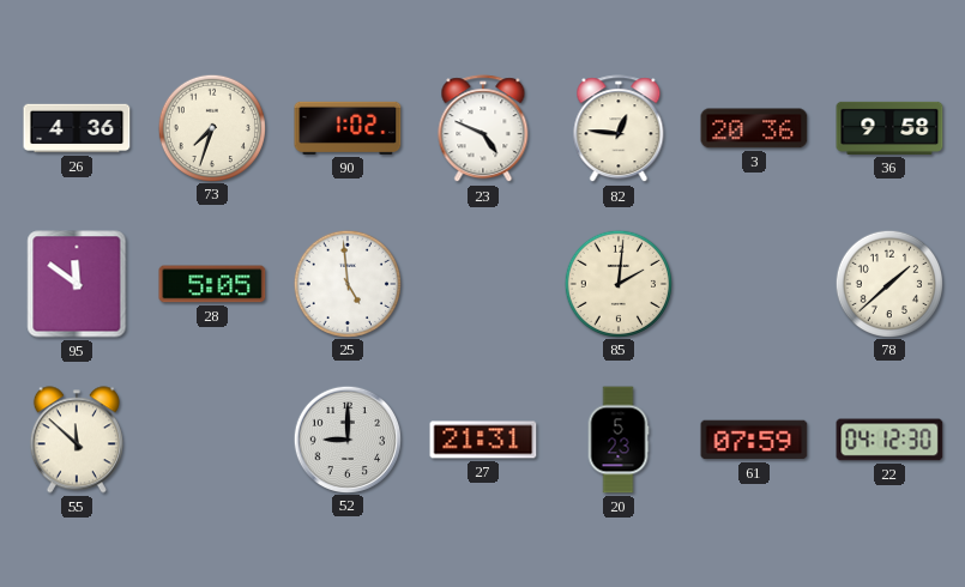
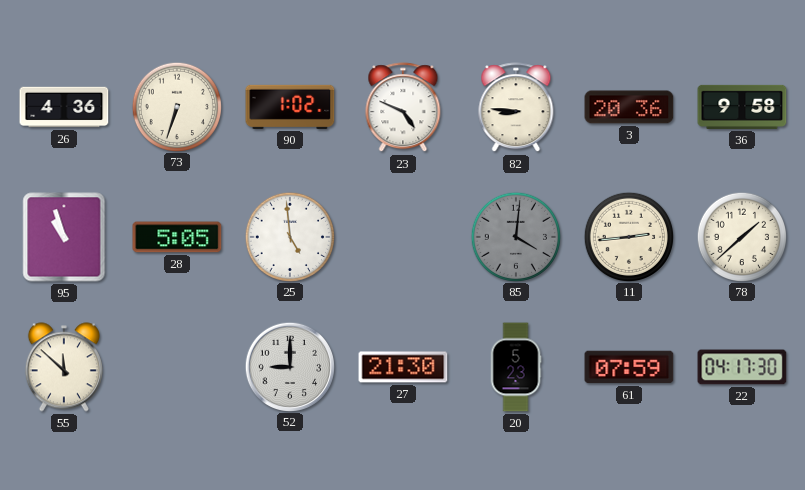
73: 7:33 -> 6:33
82: 12:46 -> 8:46
95: 11:51 -> 10:57
85: 2:01 -> 4:01
85 dial: cream -> grey
11: none -> 2:44
27: 21:31 -> 21:30
22: 04:12 -> 04:17
